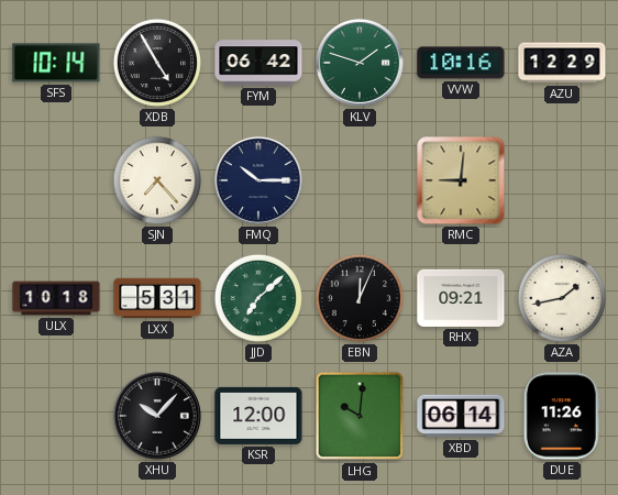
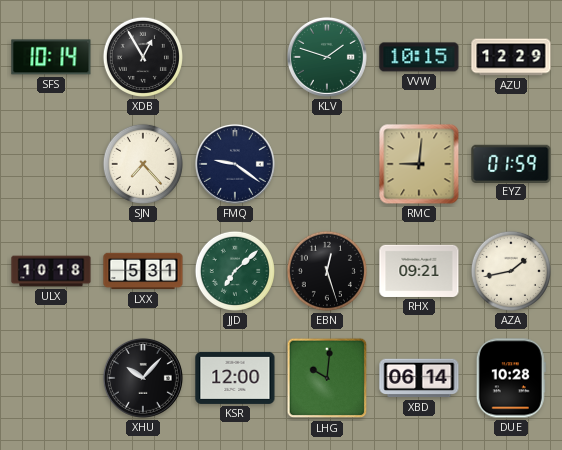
XDB: 4:55 -> 12:55
FYM: 06:42 -> none
VVW: 10:16 -> 10:15
FMQ: 10:15 -> 9:21
EYZ: none -> 01:59
EBN: 12:04 -> 12:27
DUE: 11:26 -> 10:28
